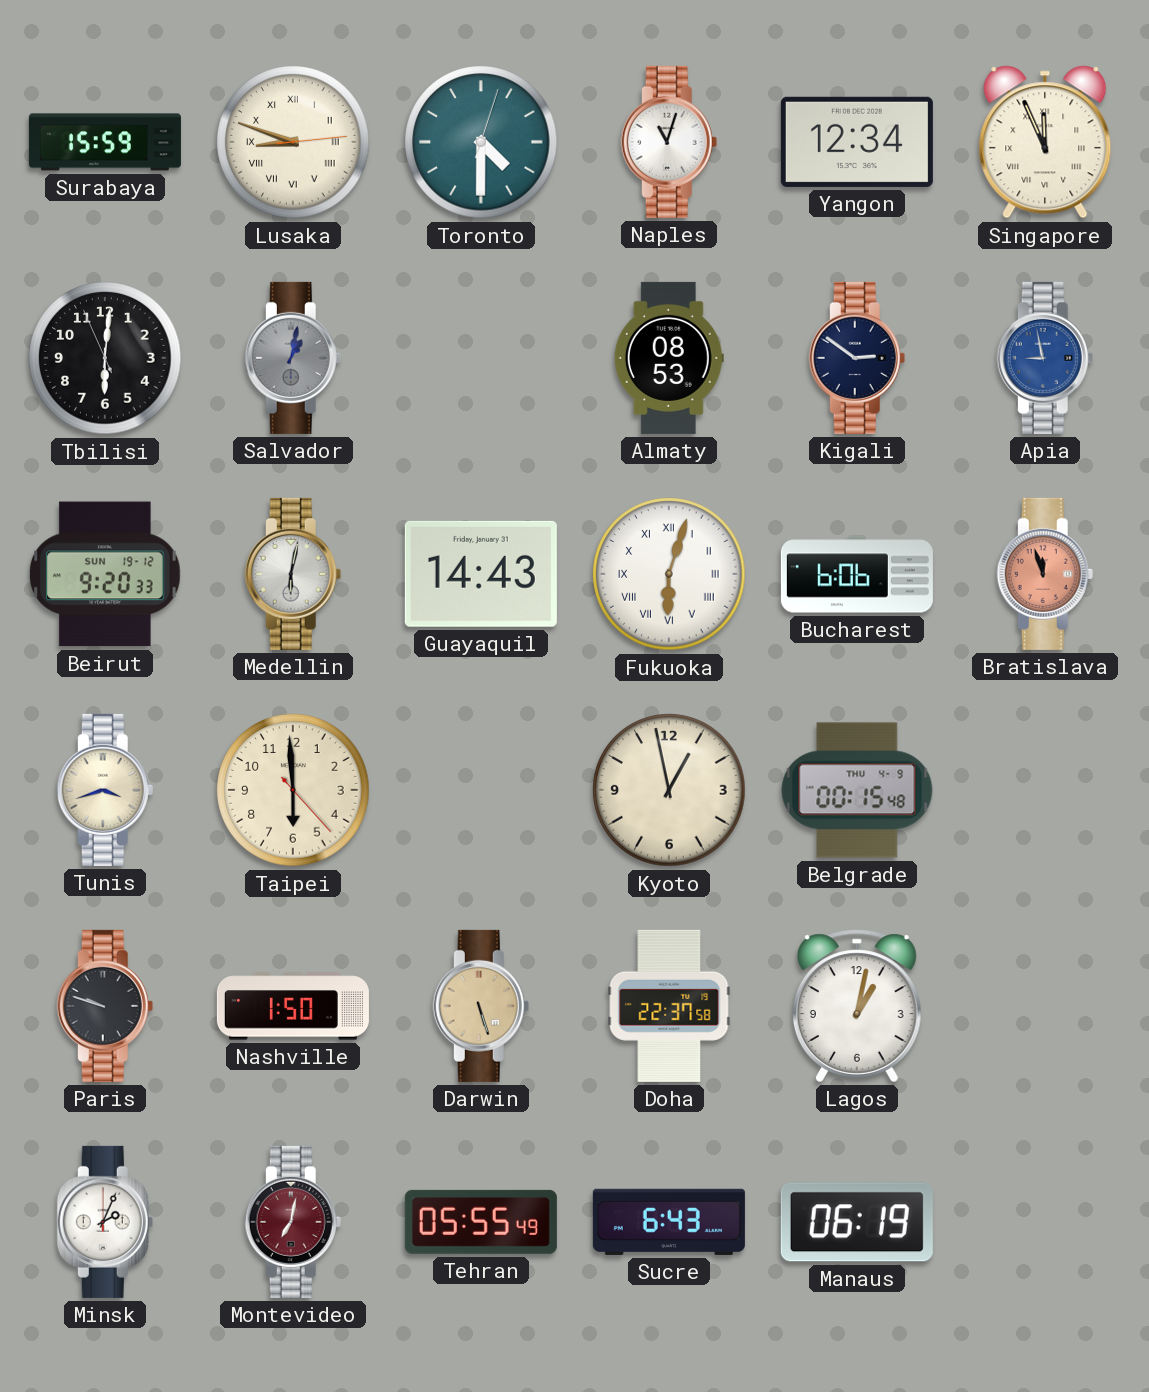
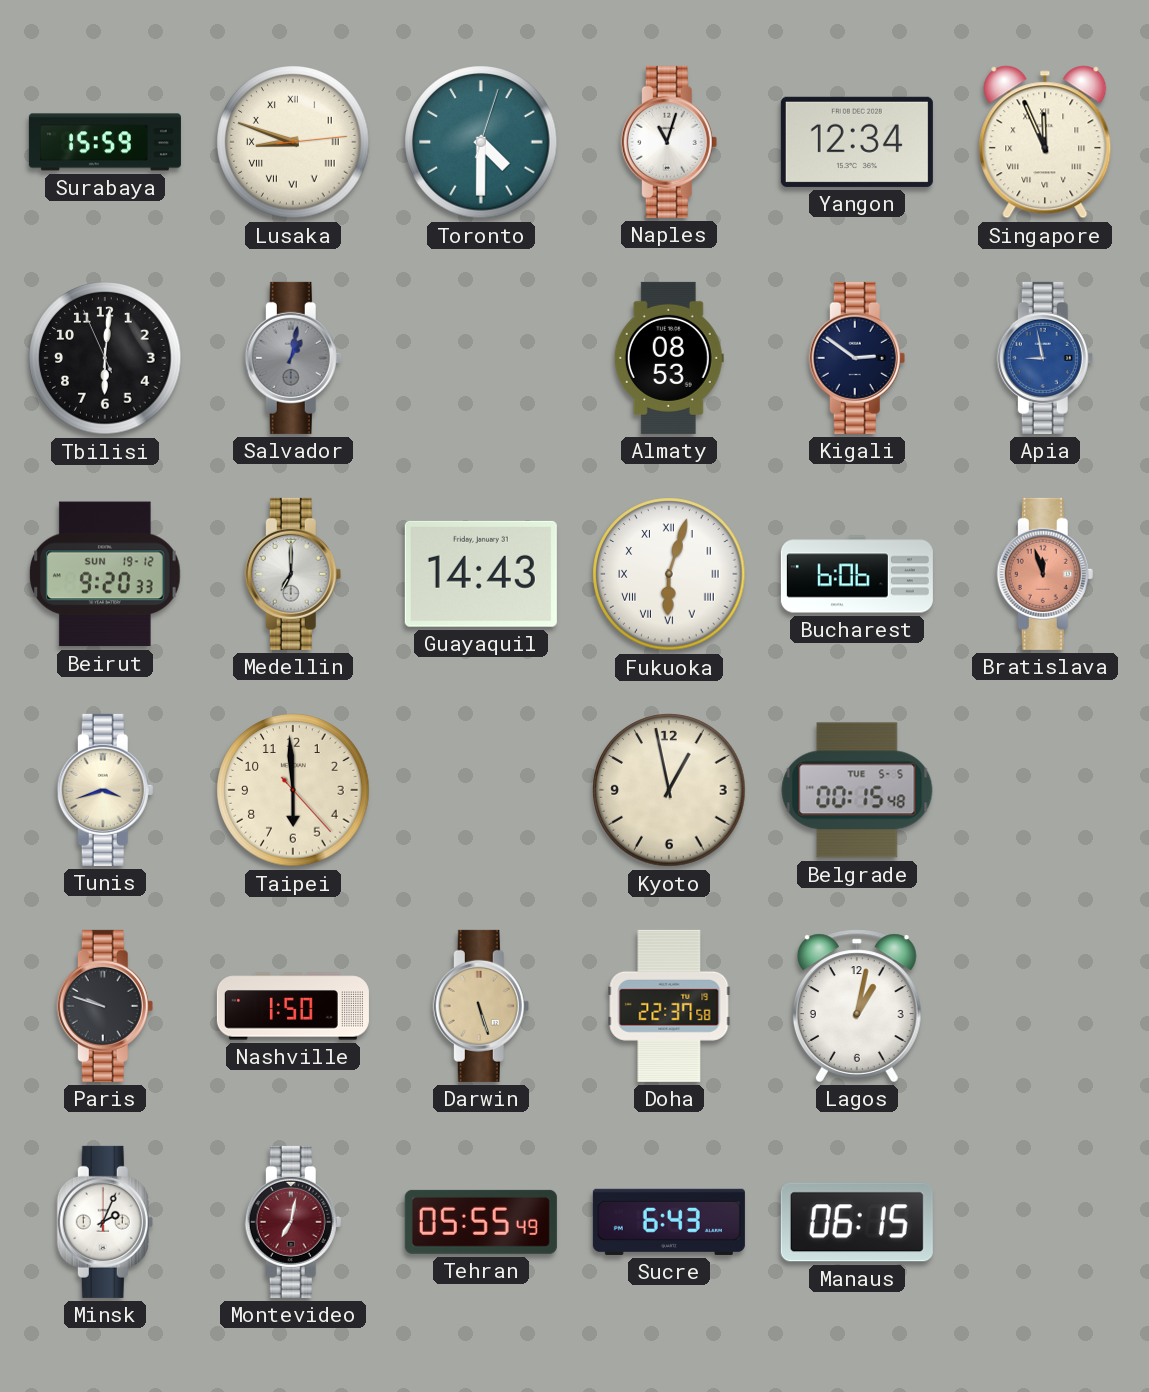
Medellin: 6:02 -> 7:00
Belgrade date: THU 4-9 -> TUE 5-5
Manaus: 06:19 -> 06:15
